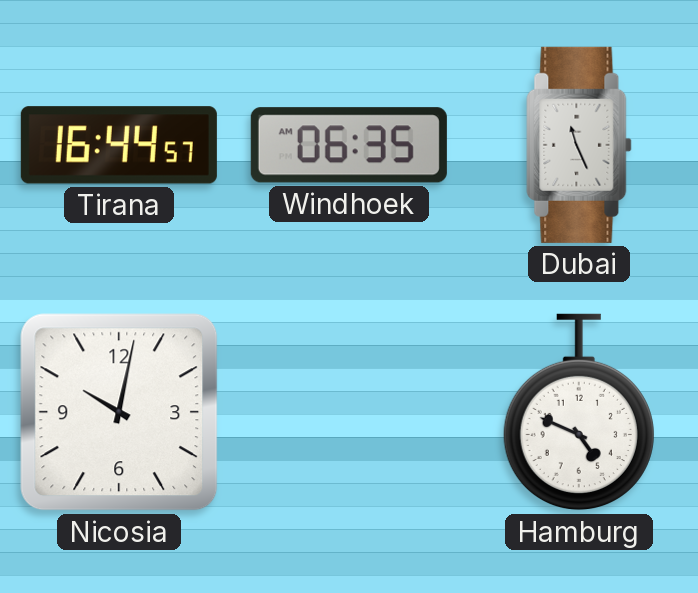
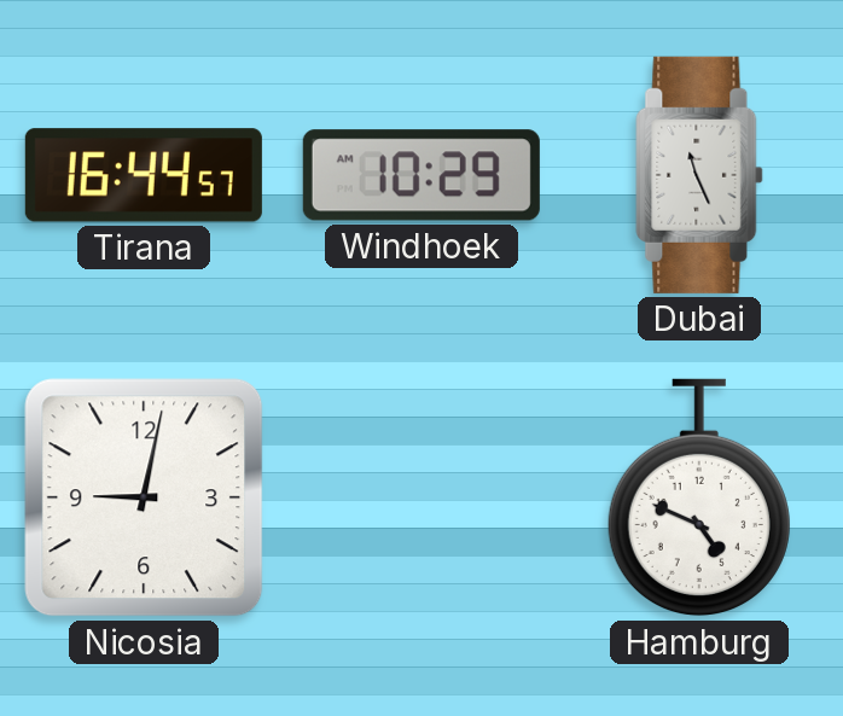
Windhoek: 06:35 -> 10:29
Nicosia: 10:02 -> 9:02
